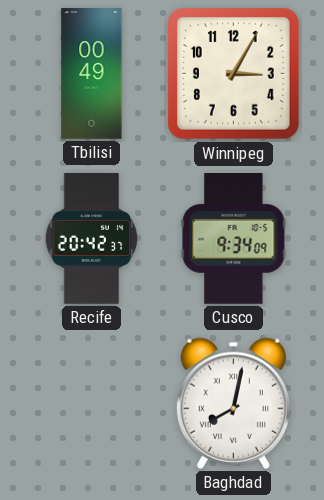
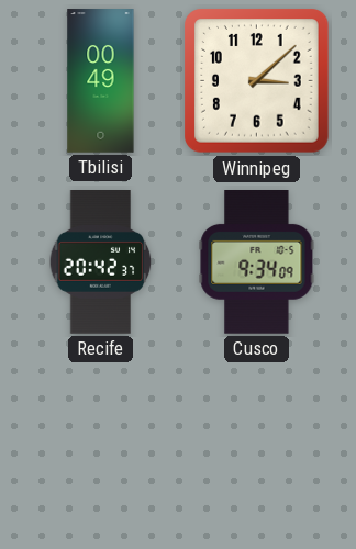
Winnipeg: 3:05 -> 3:08
Baghdad: 8:02 -> none
